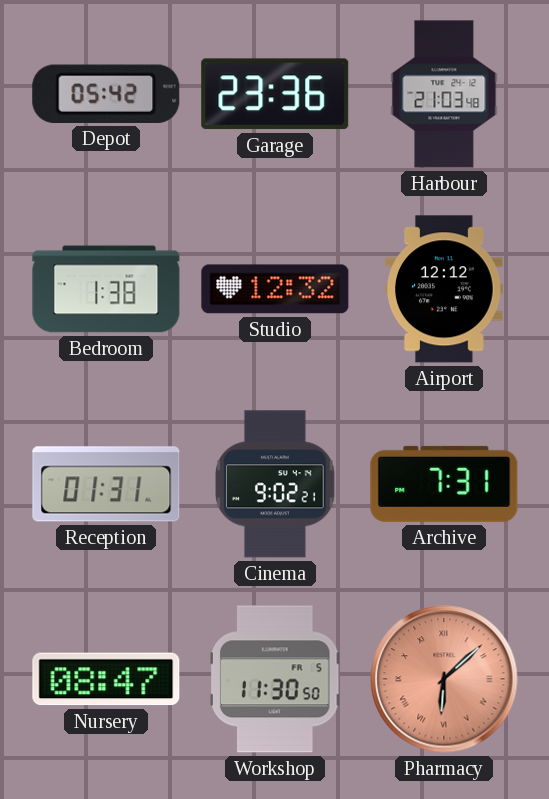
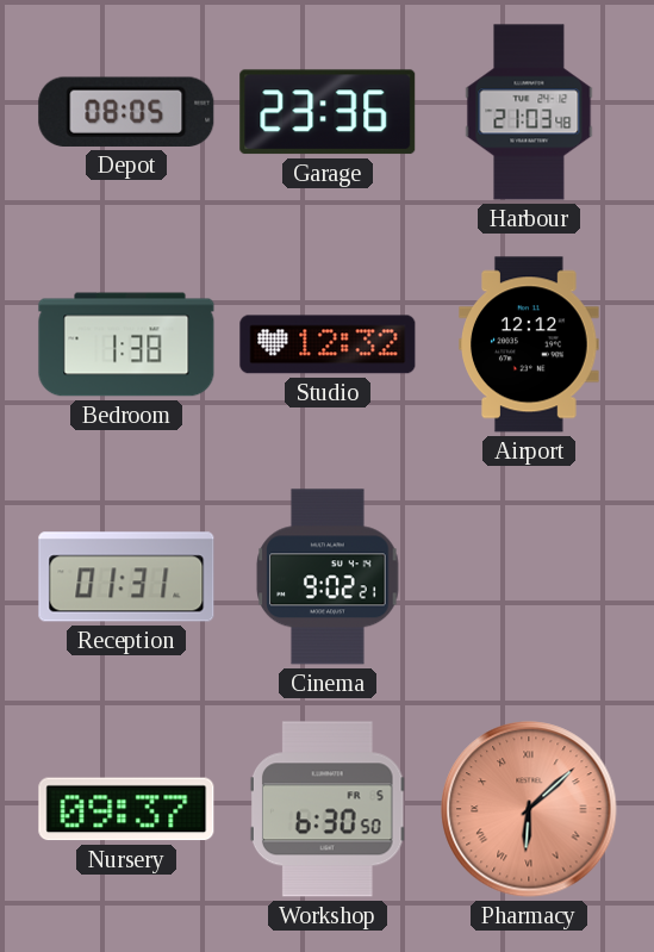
Depot: 05:42 -> 08:05
Archive: 7:31 -> none
Nursery: 08:47 -> 09:37
Workshop: 11:30 -> 6:30
